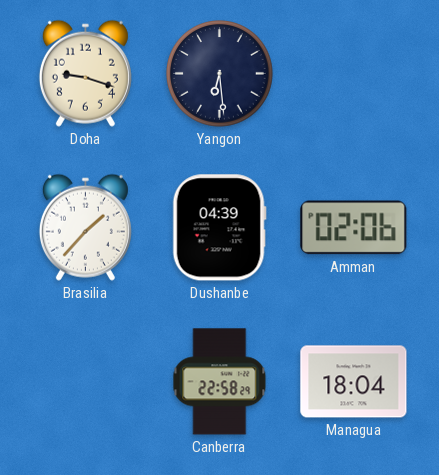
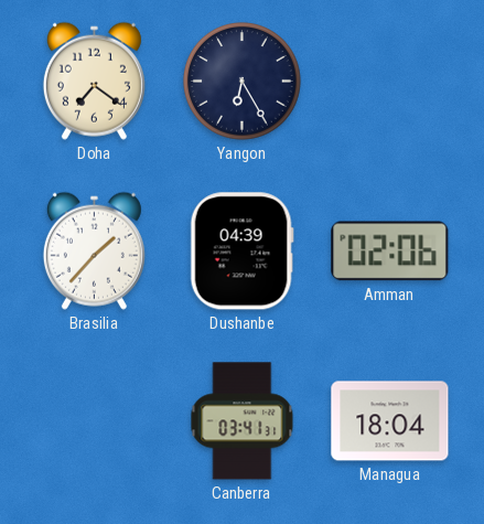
Doha: 9:18 -> 7:21
Yangon: 6:29 -> 6:25
Canberra: 22:58 -> 03:41
